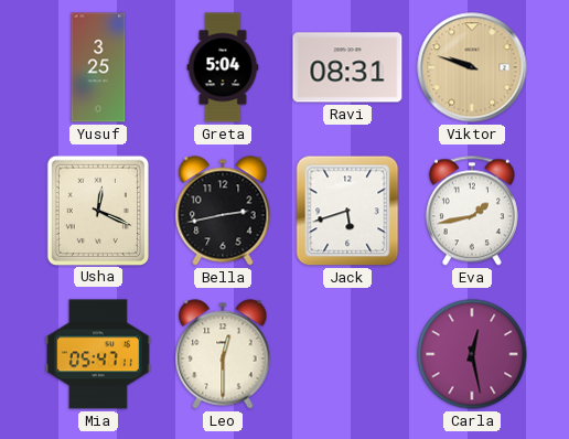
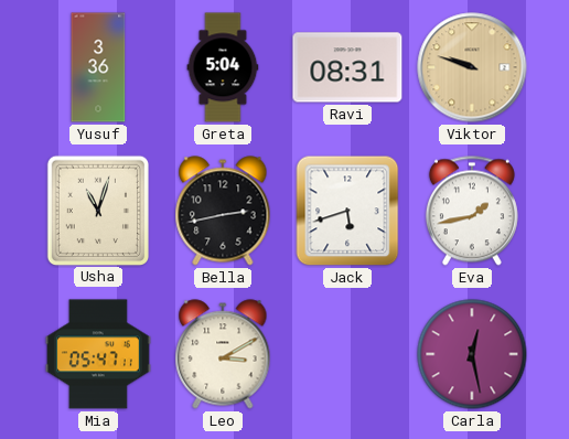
Yusuf: 3:25 -> 3:36
Usha: 12:19 -> 11:03
Leo: 12:30 -> 3:10
